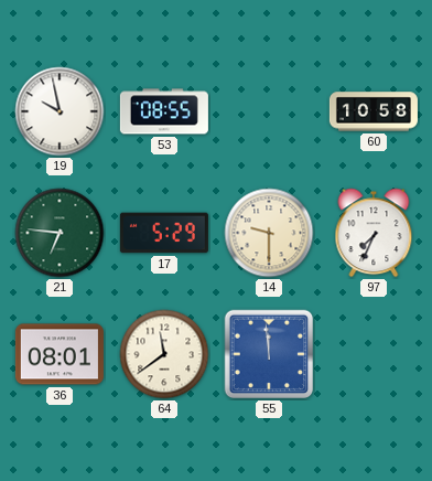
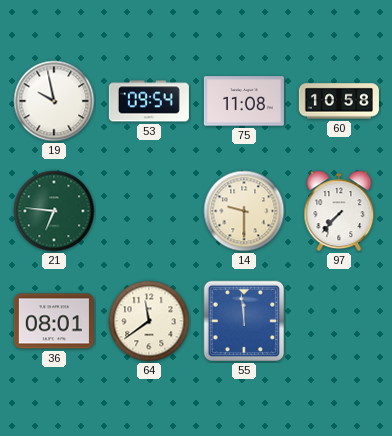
53: 08:55 -> 09:54
75: none -> 11:08
17: 5:29 -> none
97: 7:34 -> 7:37
